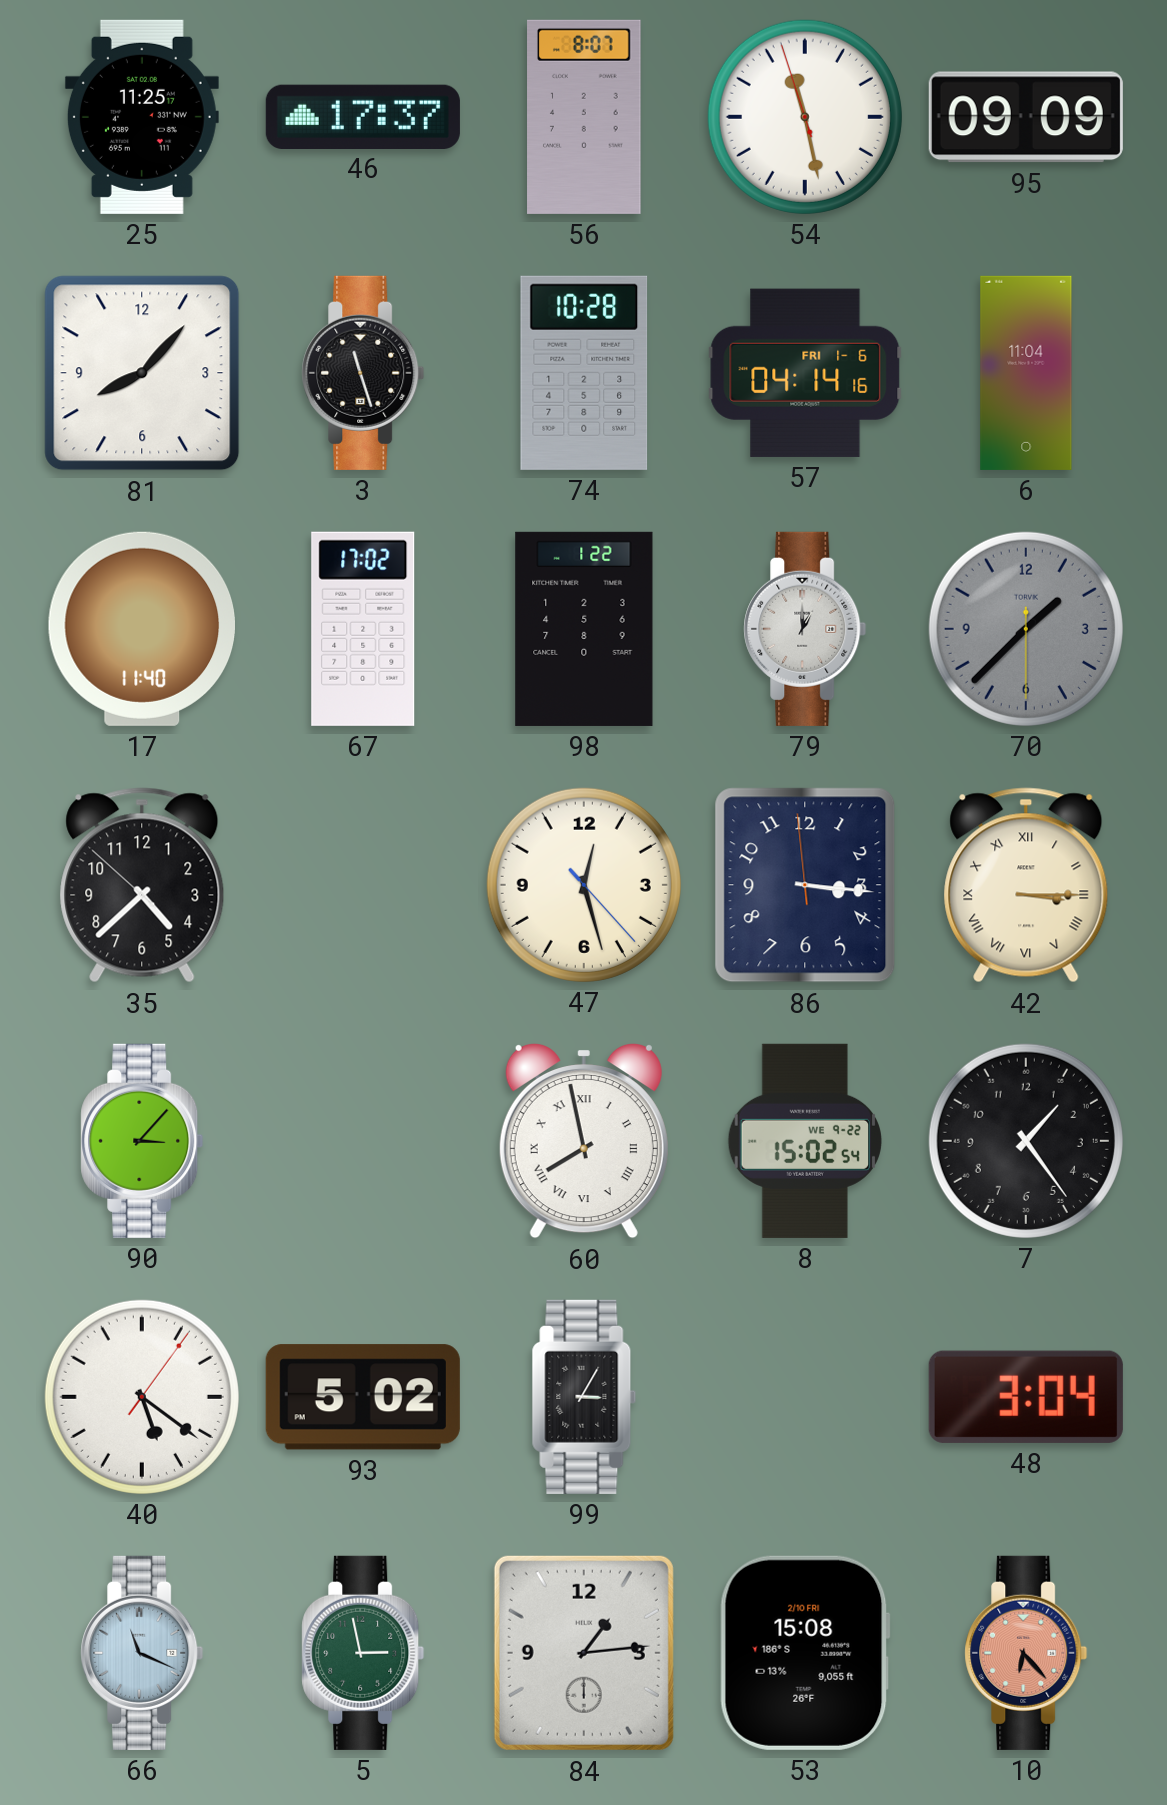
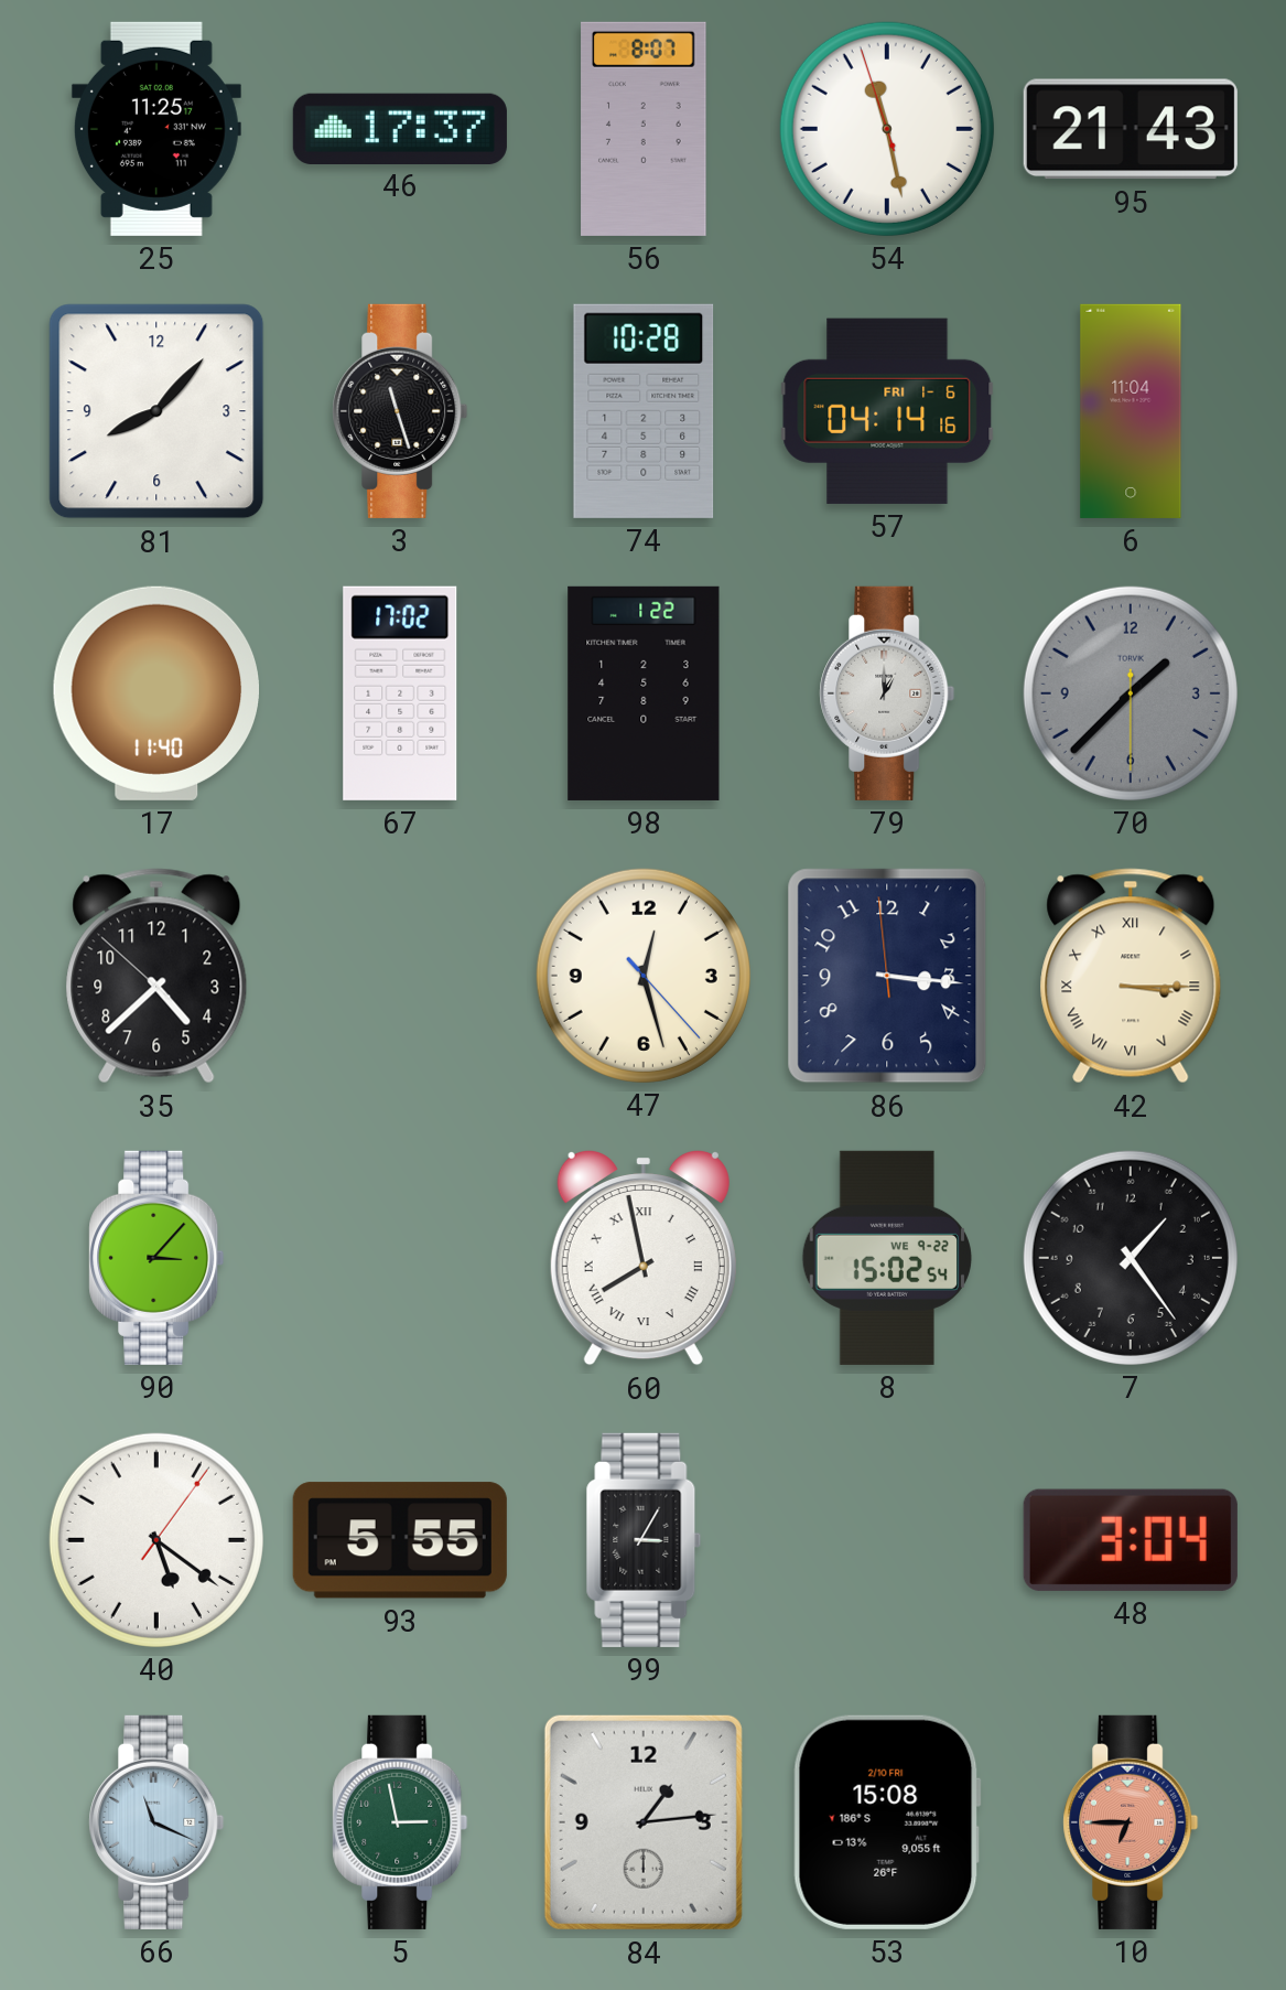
95: 09:09 -> 21:43
93: 5:02 -> 5:55
10: 6:23 -> 6:45
